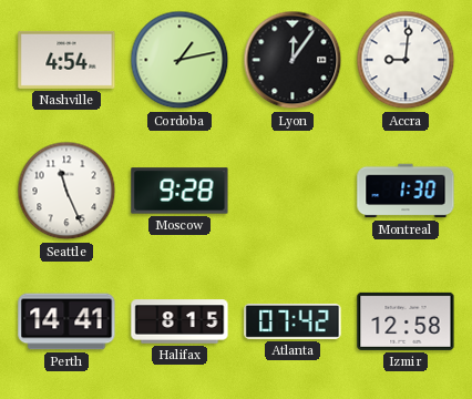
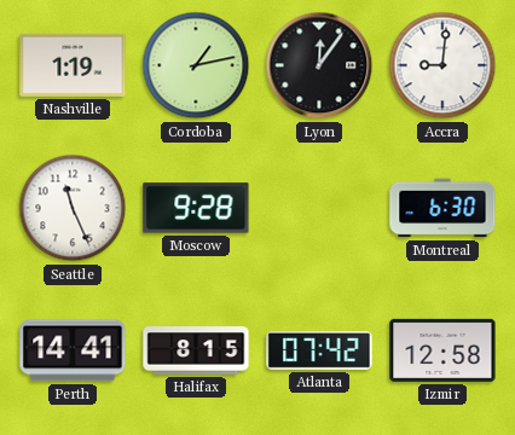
Nashville: 4:54 -> 1:19
Montreal: 1:30 -> 6:30
